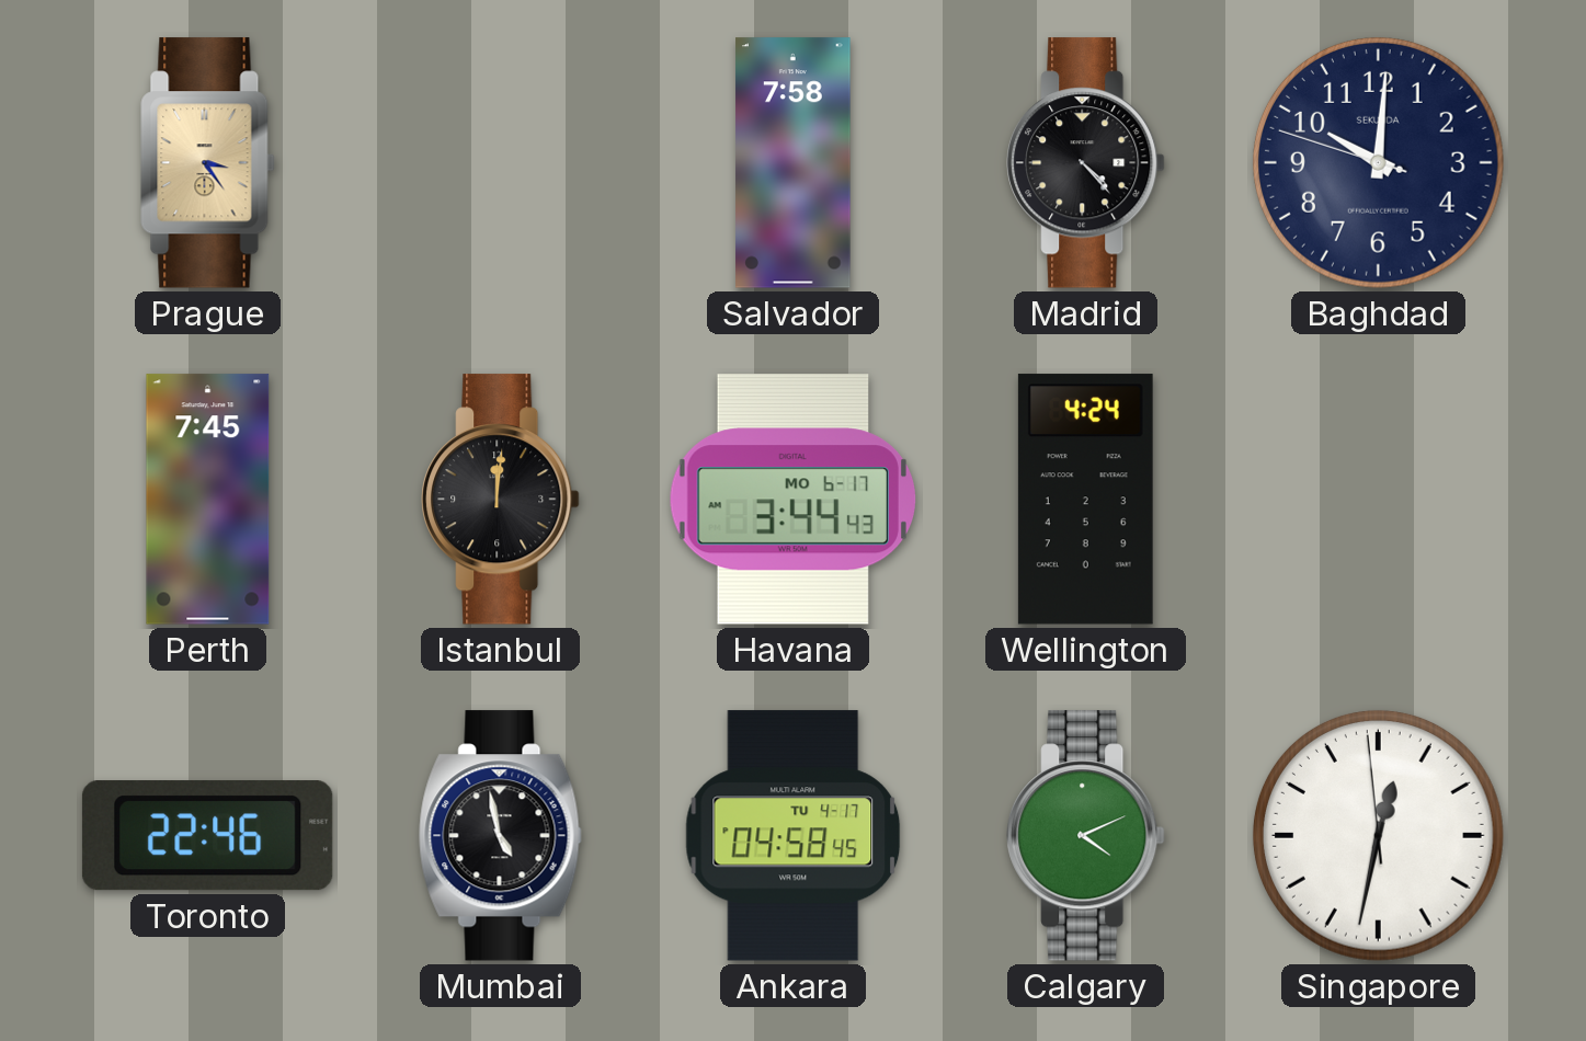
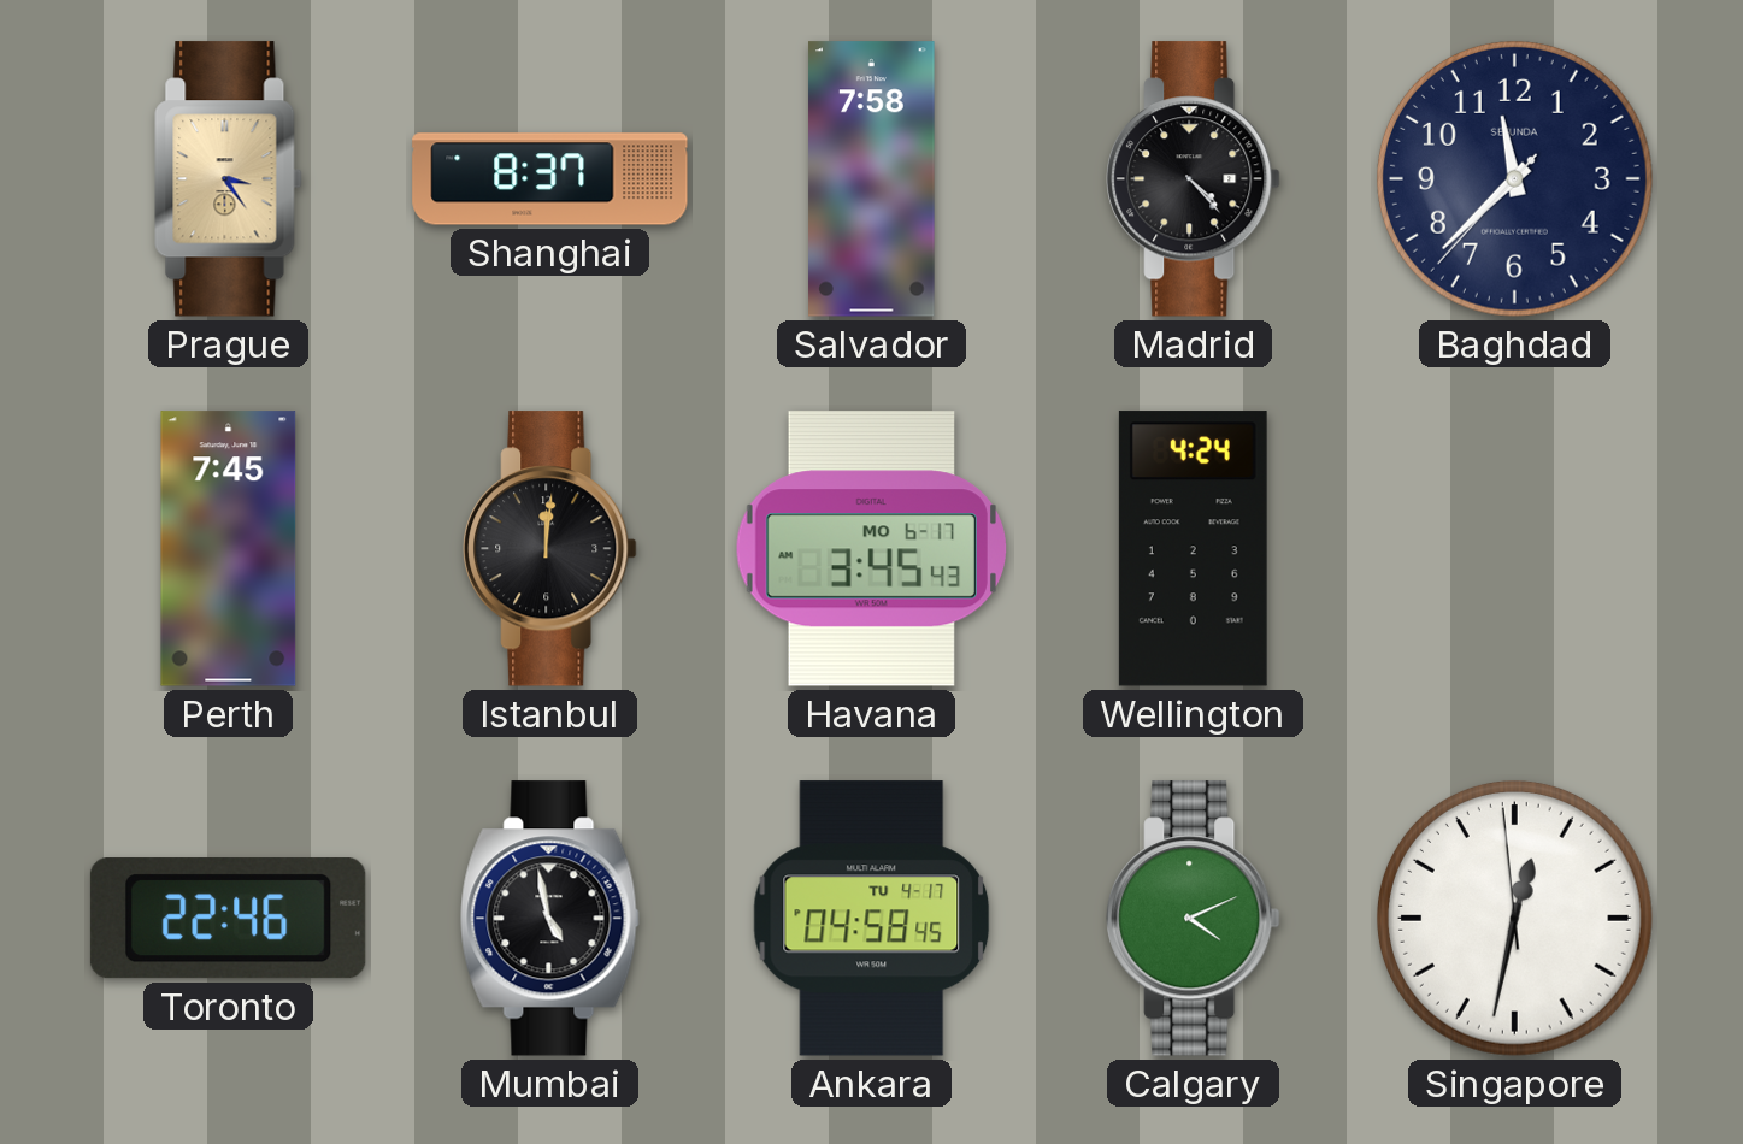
Shanghai: none -> 8:37
Baghdad: 10:00 -> 11:37
Havana: 3:44 -> 3:45
